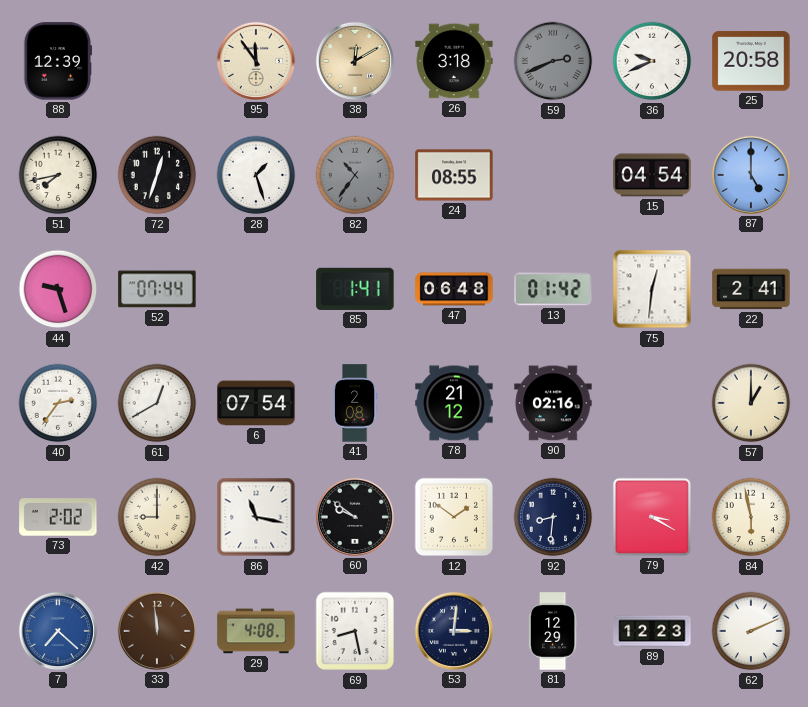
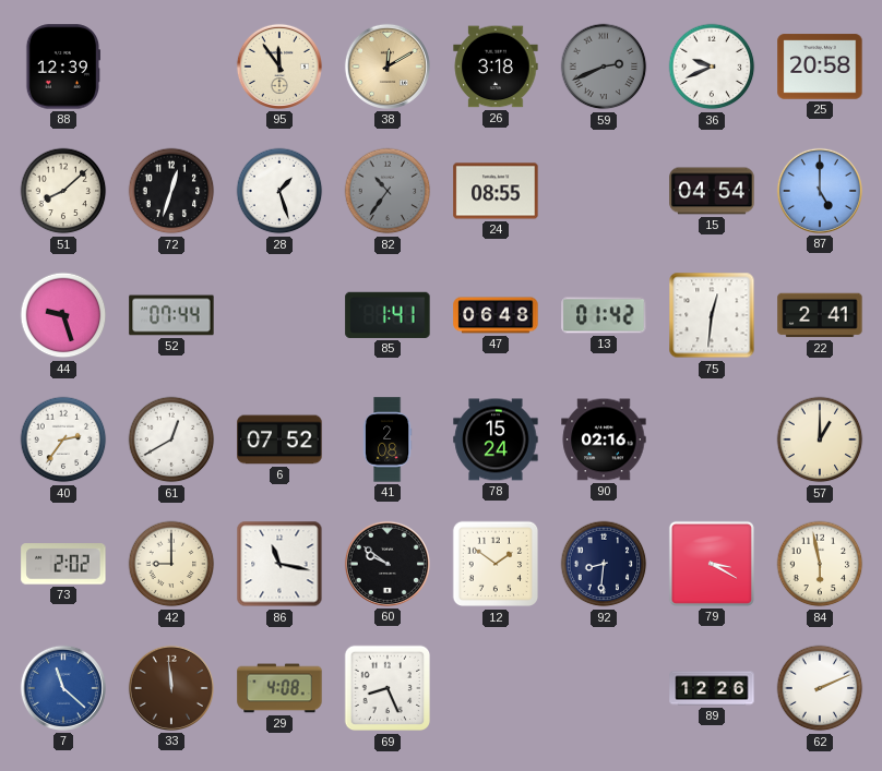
51: 7:43 -> 8:08
6: 07:54 -> 07:52
78: 21:12 -> 15:24
7: 7:22 -> 11:22
69: 8:28 -> 8:26
53: 3:01 -> none
81: 12:29 -> none
89: 12:23 -> 12:26
